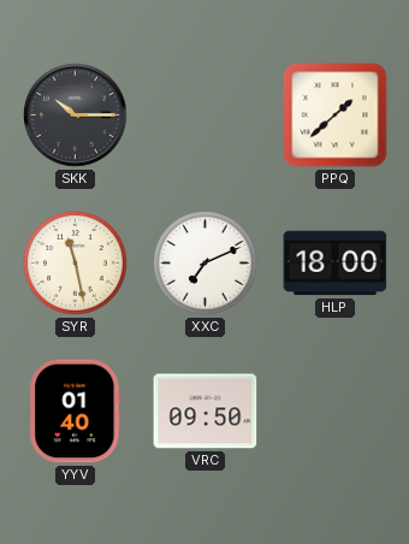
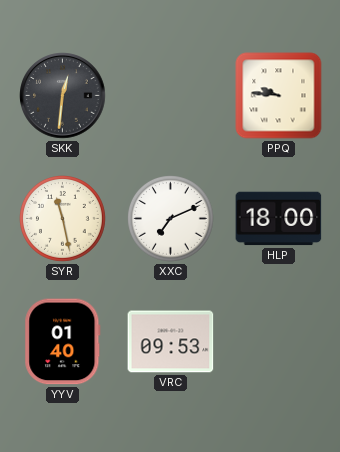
SKK: 10:15 -> 12:31
PPQ: 1:38 -> 9:46
VRC: 09:50 -> 09:53
